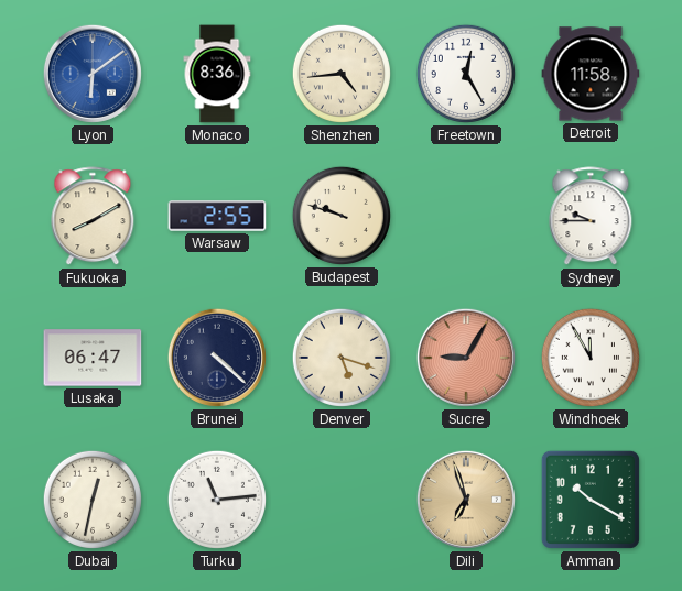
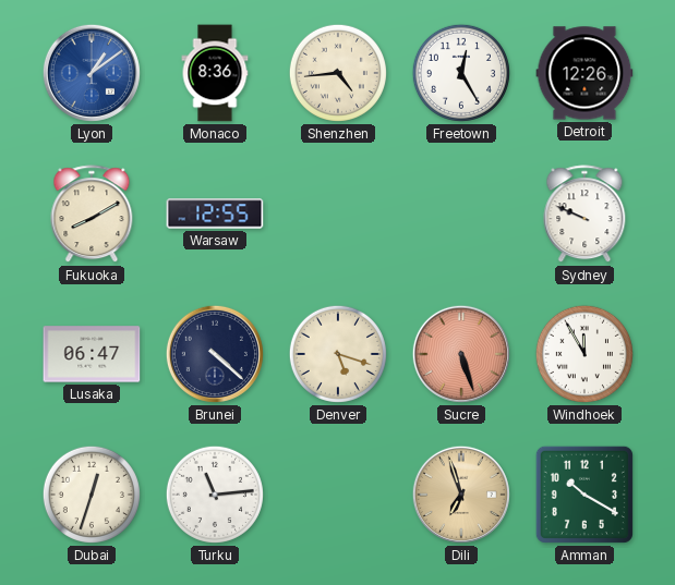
Lyon: 6:09 -> 1:09
Detroit: 11:58 -> 12:26
Warsaw: 2:55 -> 12:55
Budapest: 9:48 -> none
Sydney: 9:45 -> 9:49
Sucre: 9:05 -> 5:27
Dubai: 12:32 -> 12:33
